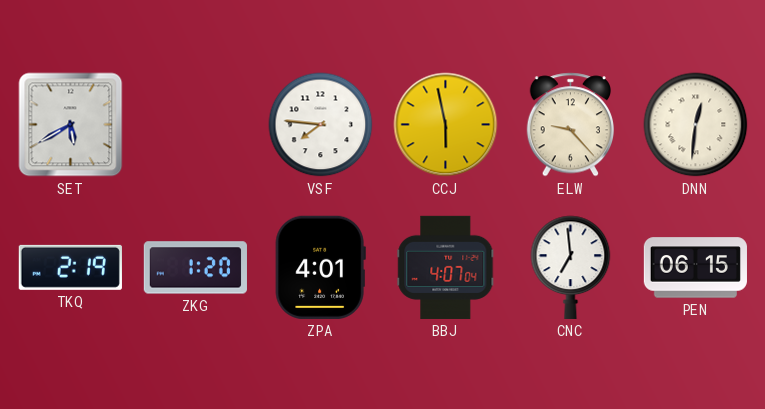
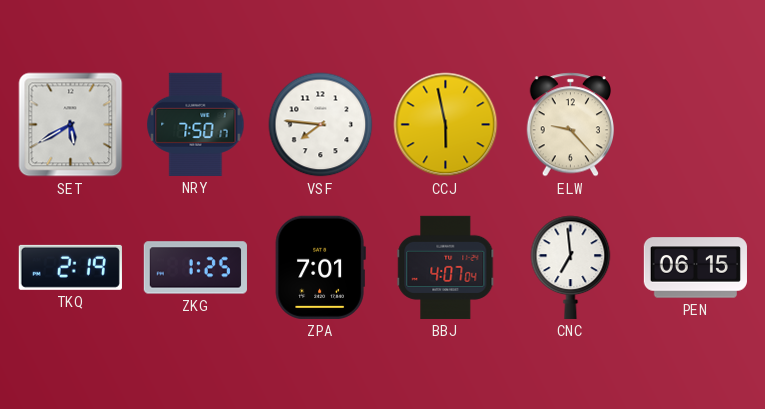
NRY: none -> 7:50
DNN: 12:31 -> none
ZKG: 1:20 -> 1:25
ZPA: 4:01 -> 7:01
